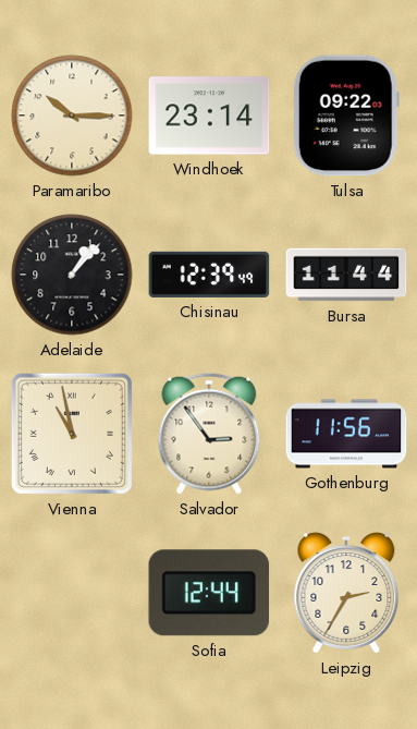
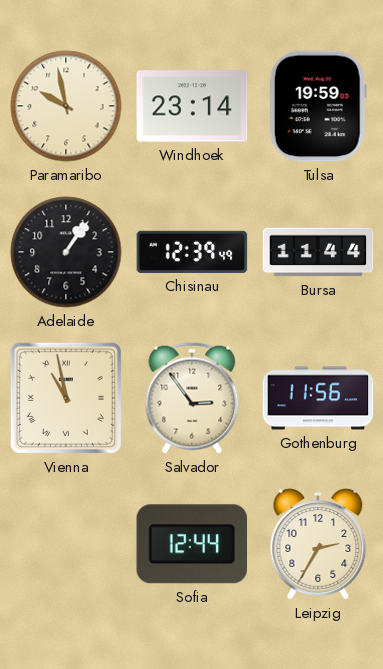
Paramaribo: 10:15 -> 9:58
Tulsa: 09:22 -> 19:59
Adelaide: 1:07 -> 1:06
